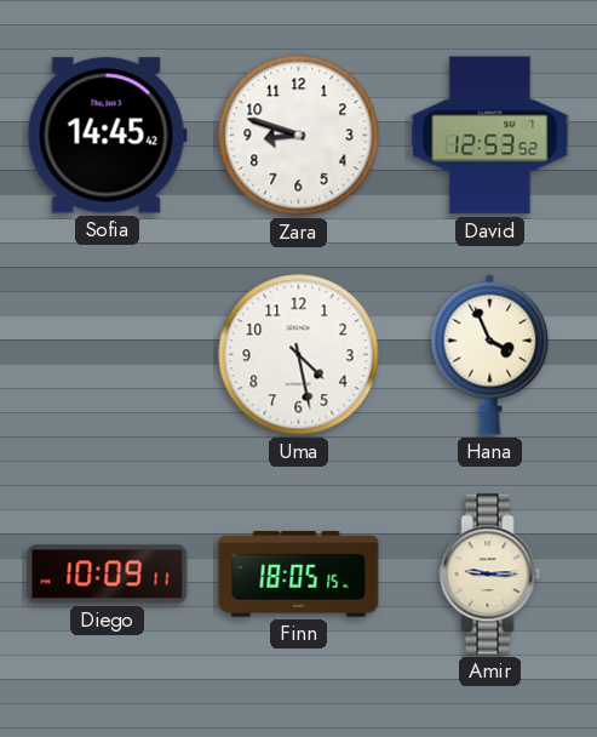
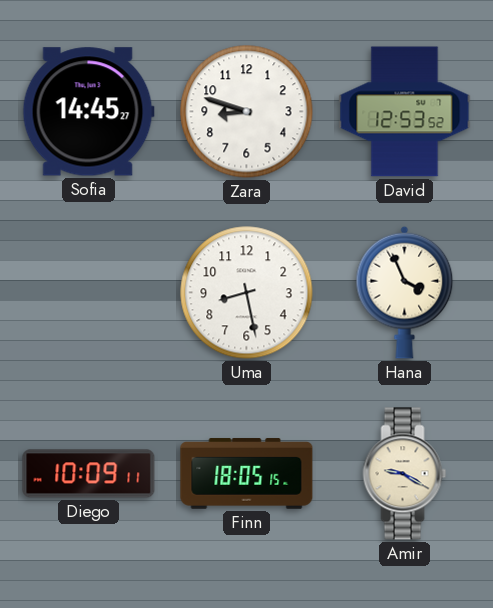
Sofia: 14:45:42 -> 14:45:27
Uma: 4:28 -> 8:28
Amir: 9:15 -> 9:20
